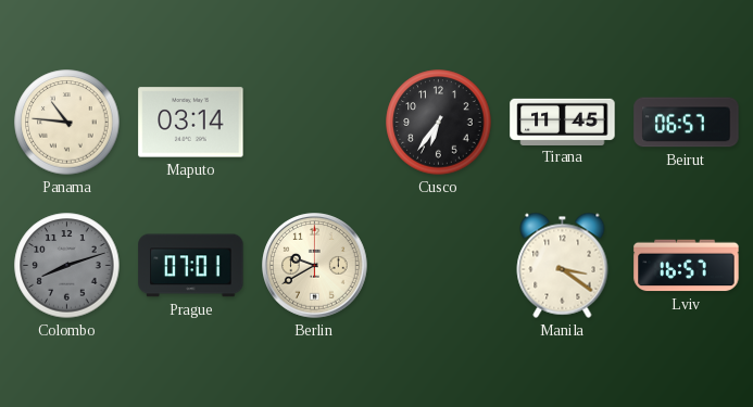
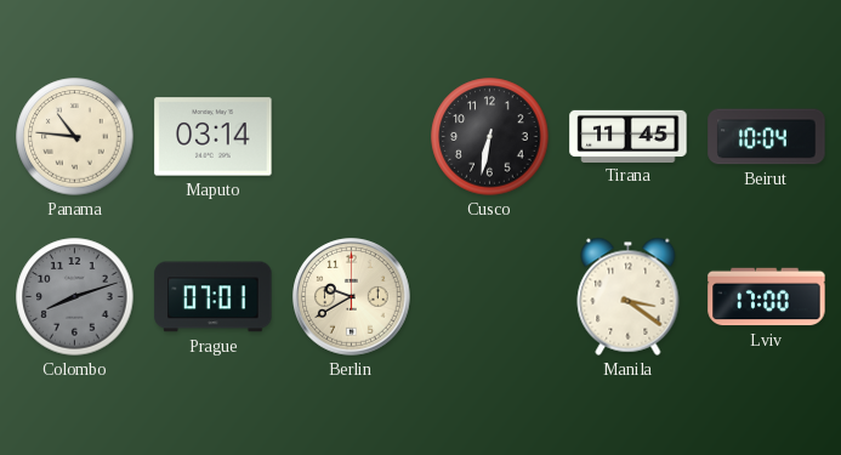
Cusco: 6:36 -> 6:32
Beirut: 06:57 -> 10:04
Lviv: 16:57 -> 17:00
